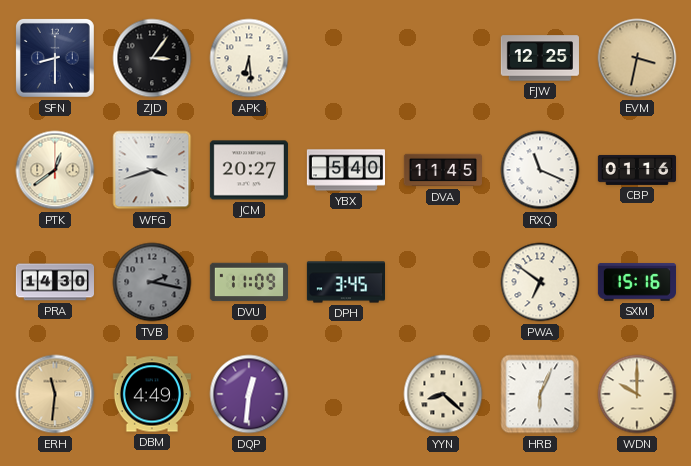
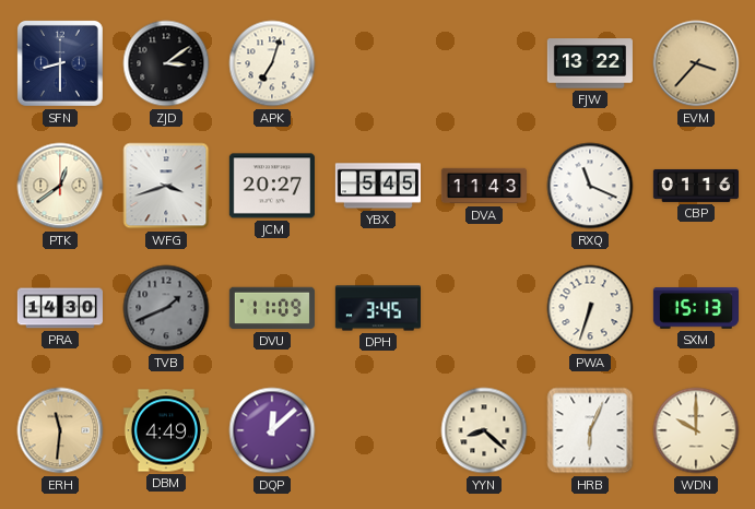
ZJD: 3:06 -> 3:09
APK: 6:29 -> 7:03
FJW: 12:25 -> 13:22
EVM: 3:32 -> 3:37
YBX: 5:40 -> 5:45
DVA: 11:45 -> 11:43
TVB: 2:17 -> 1:41
PWA: 6:51 -> 6:33
SXM: 15:16 -> 15:13
DQP: 12:31 -> 12:08
